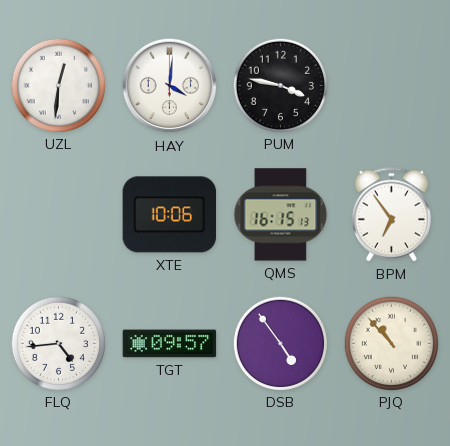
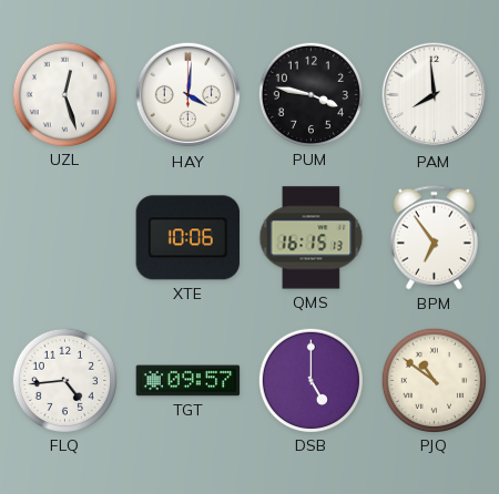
UZL: 12:31 -> 12:27
PAM: none -> 7:59
DSB: 4:54 -> 5:00
PJQ: 10:53 -> 10:51
